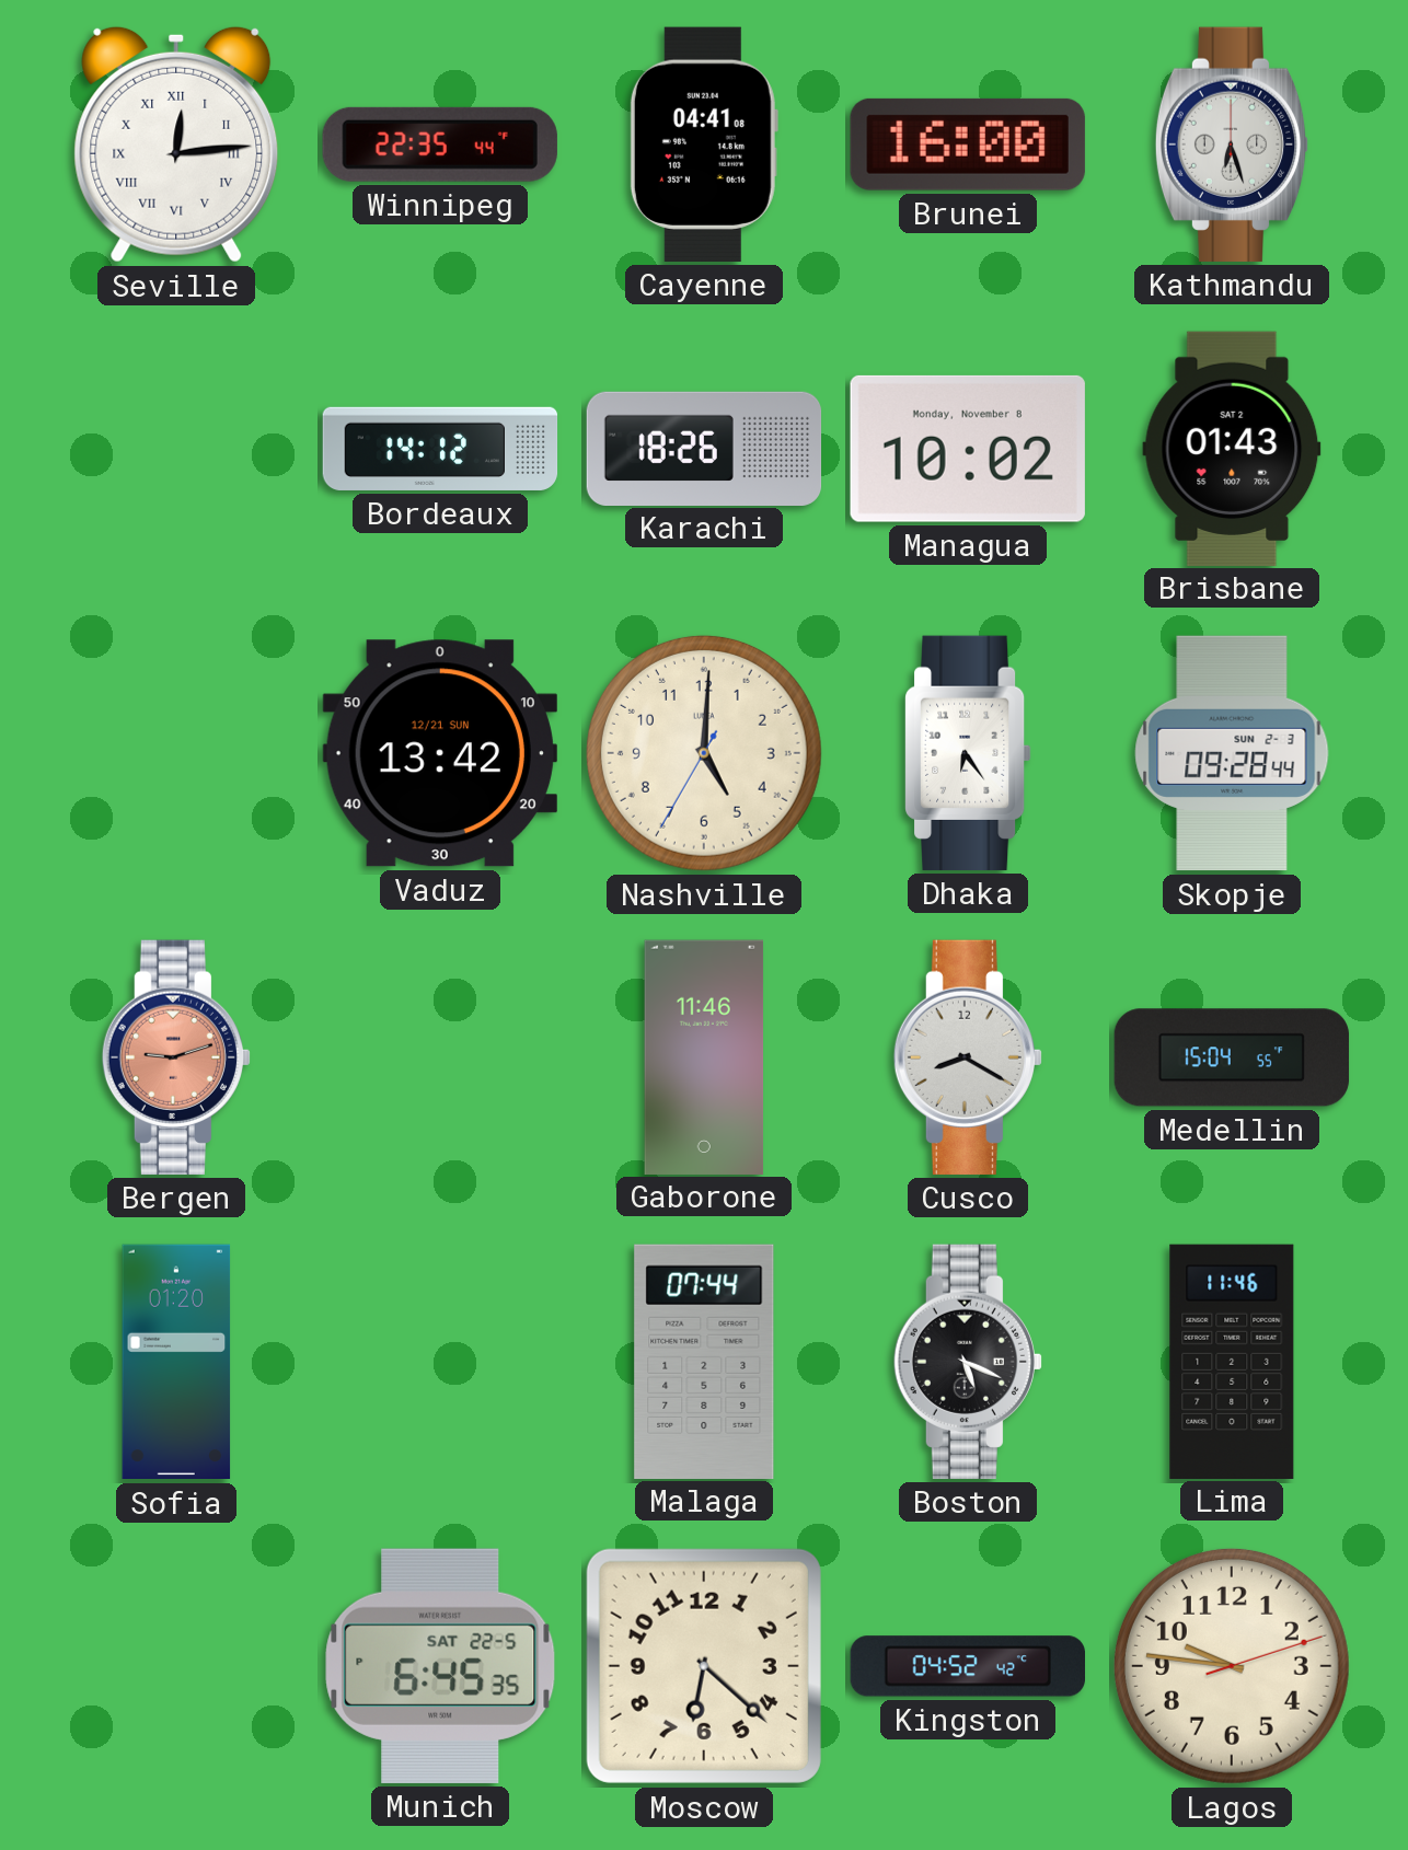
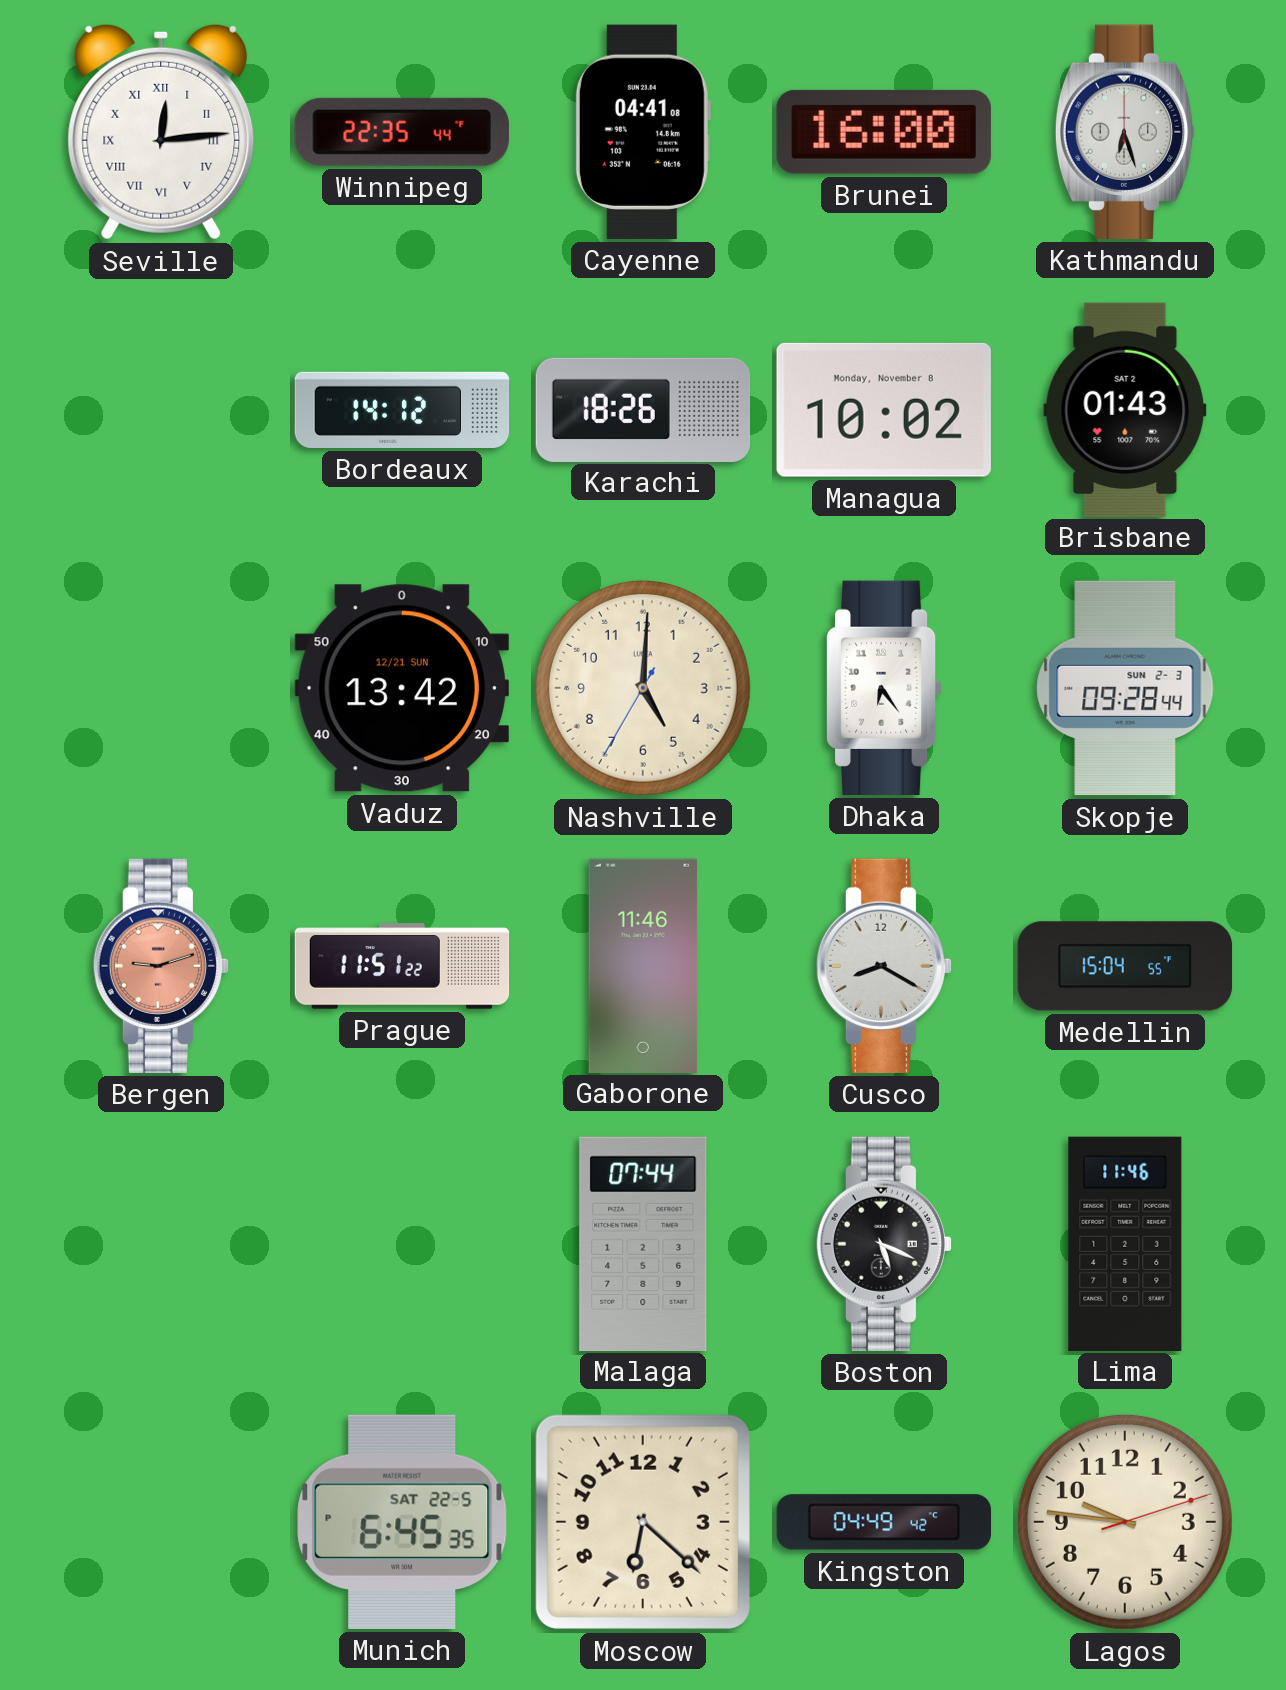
Prague: none -> 11:51
Sofia: 01:20 -> none
Kingston: 04:52 -> 04:49
